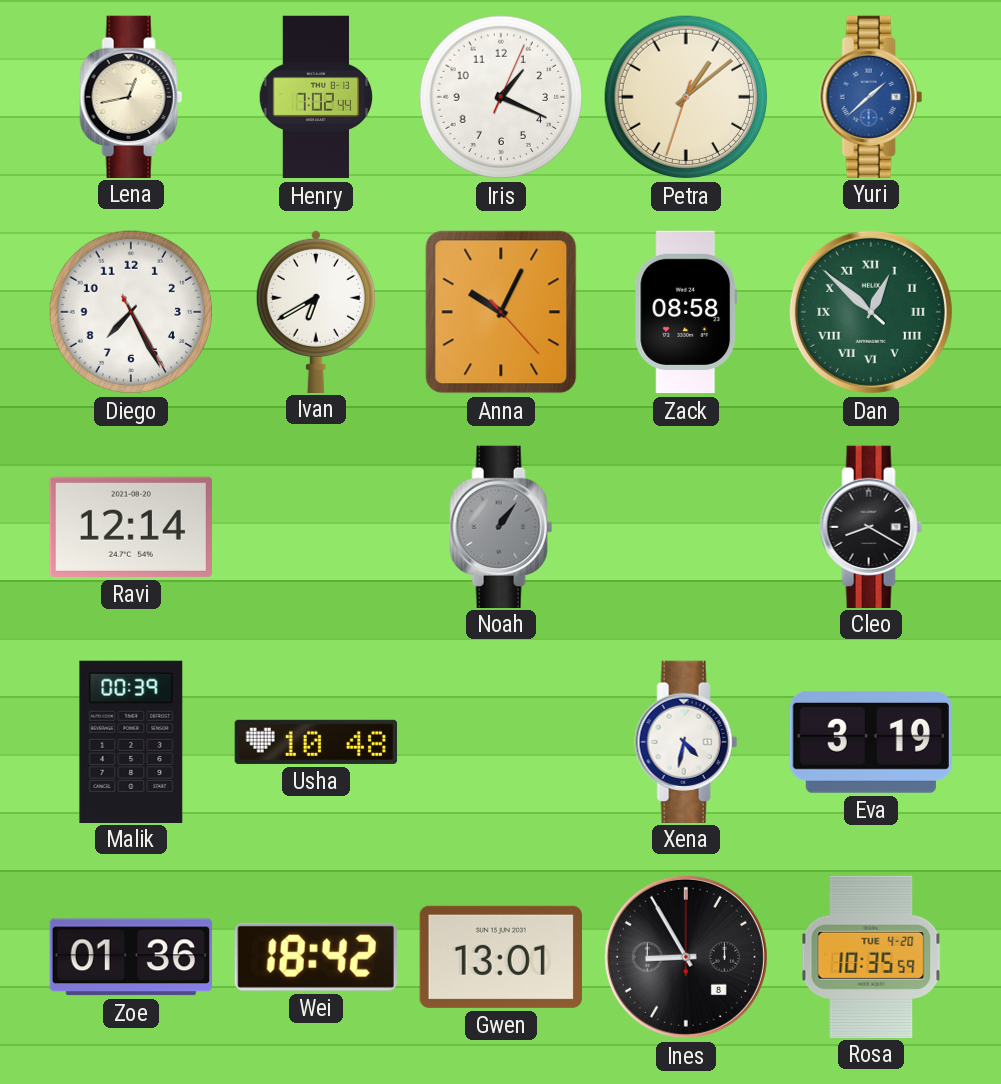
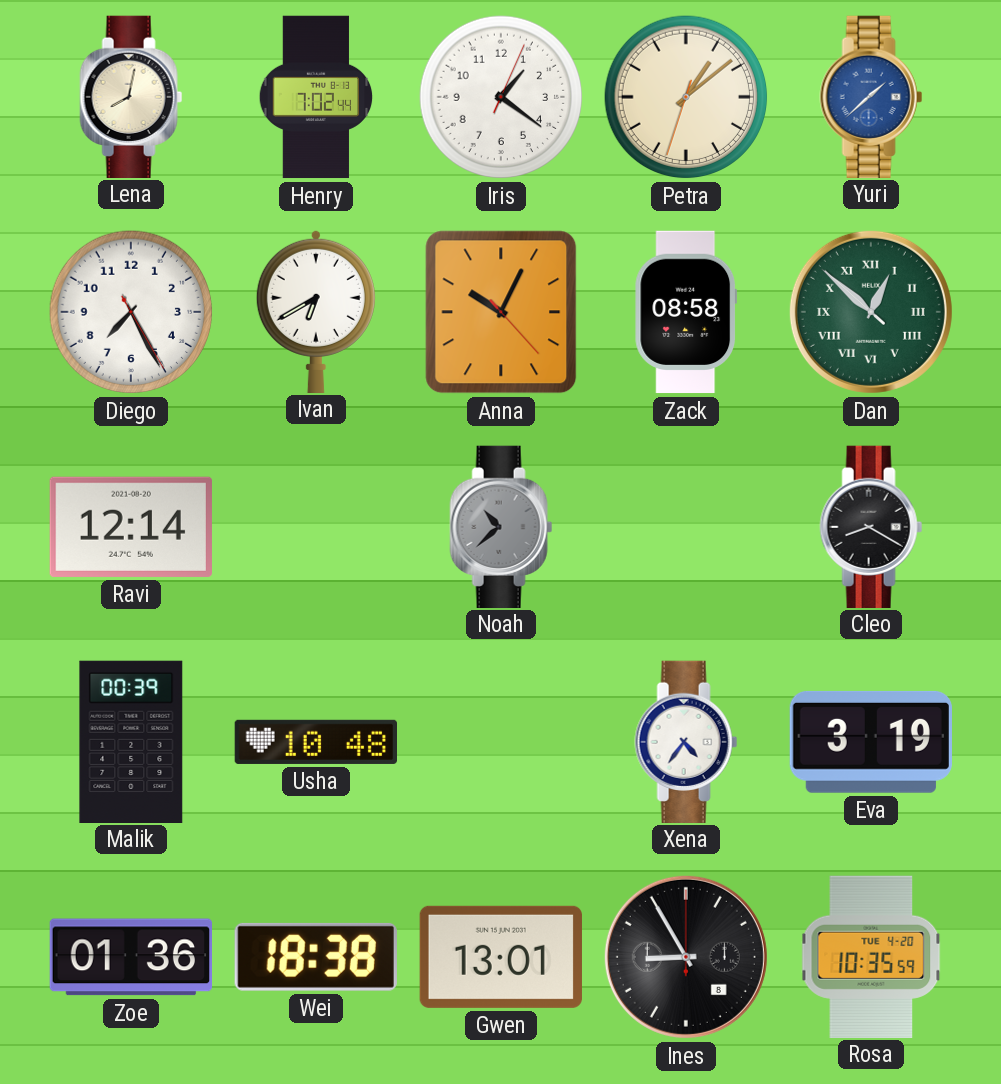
Lena: 12:43 -> 8:02
Iris: 1:19 -> 1:21
Noah: 1:06 -> 10:38
Xena: 4:32 -> 4:36
Wei: 18:42 -> 18:38
